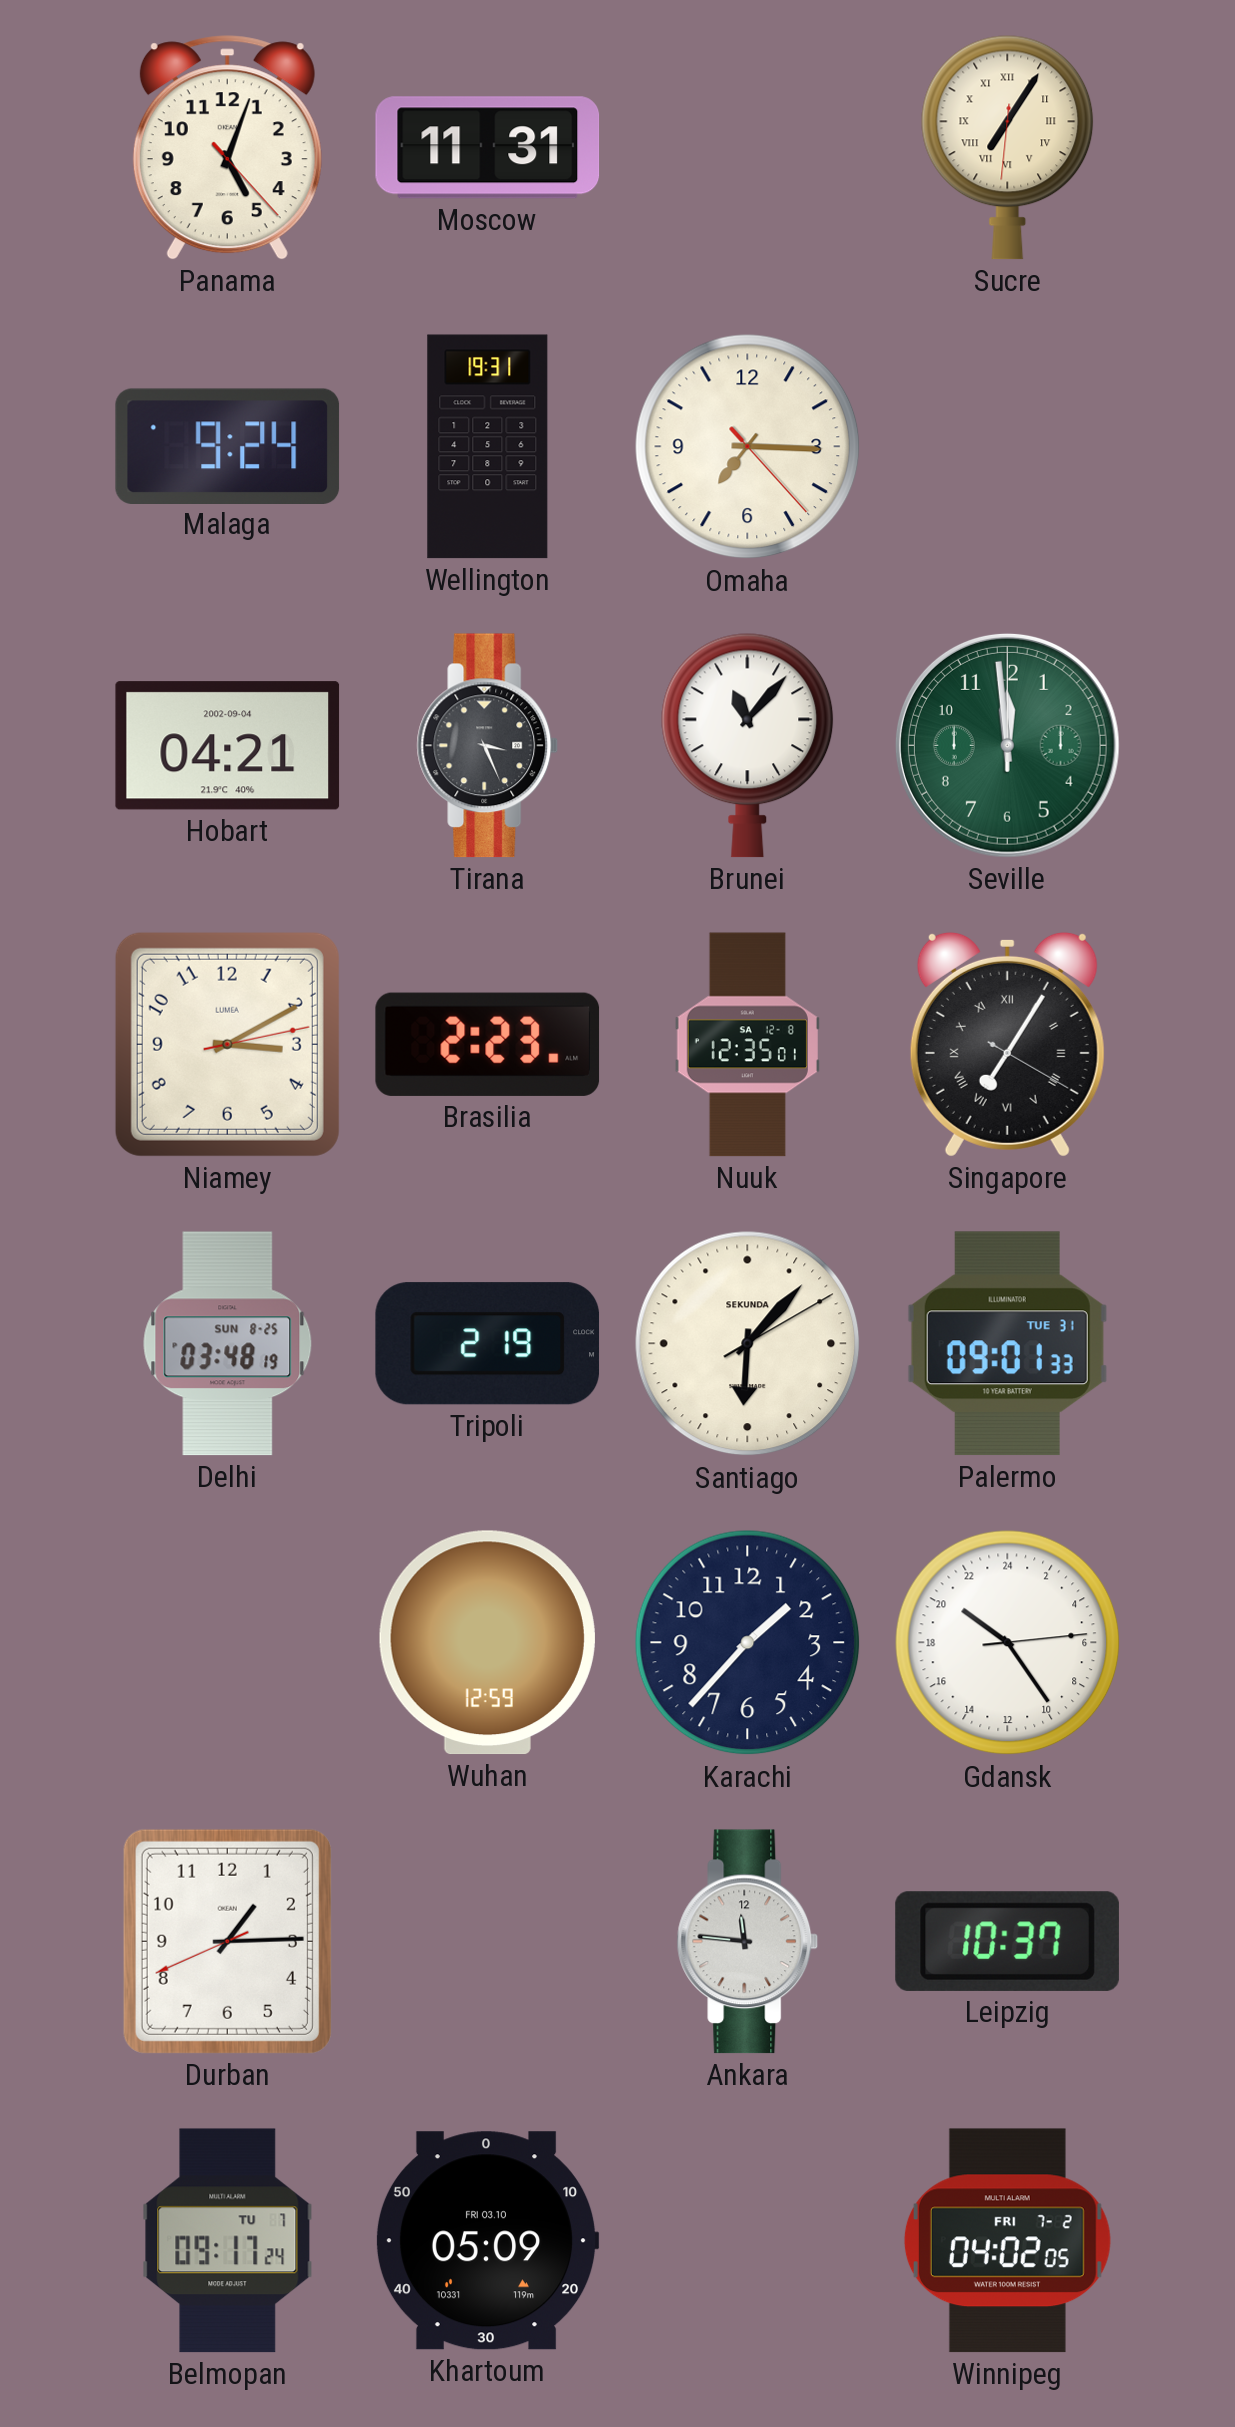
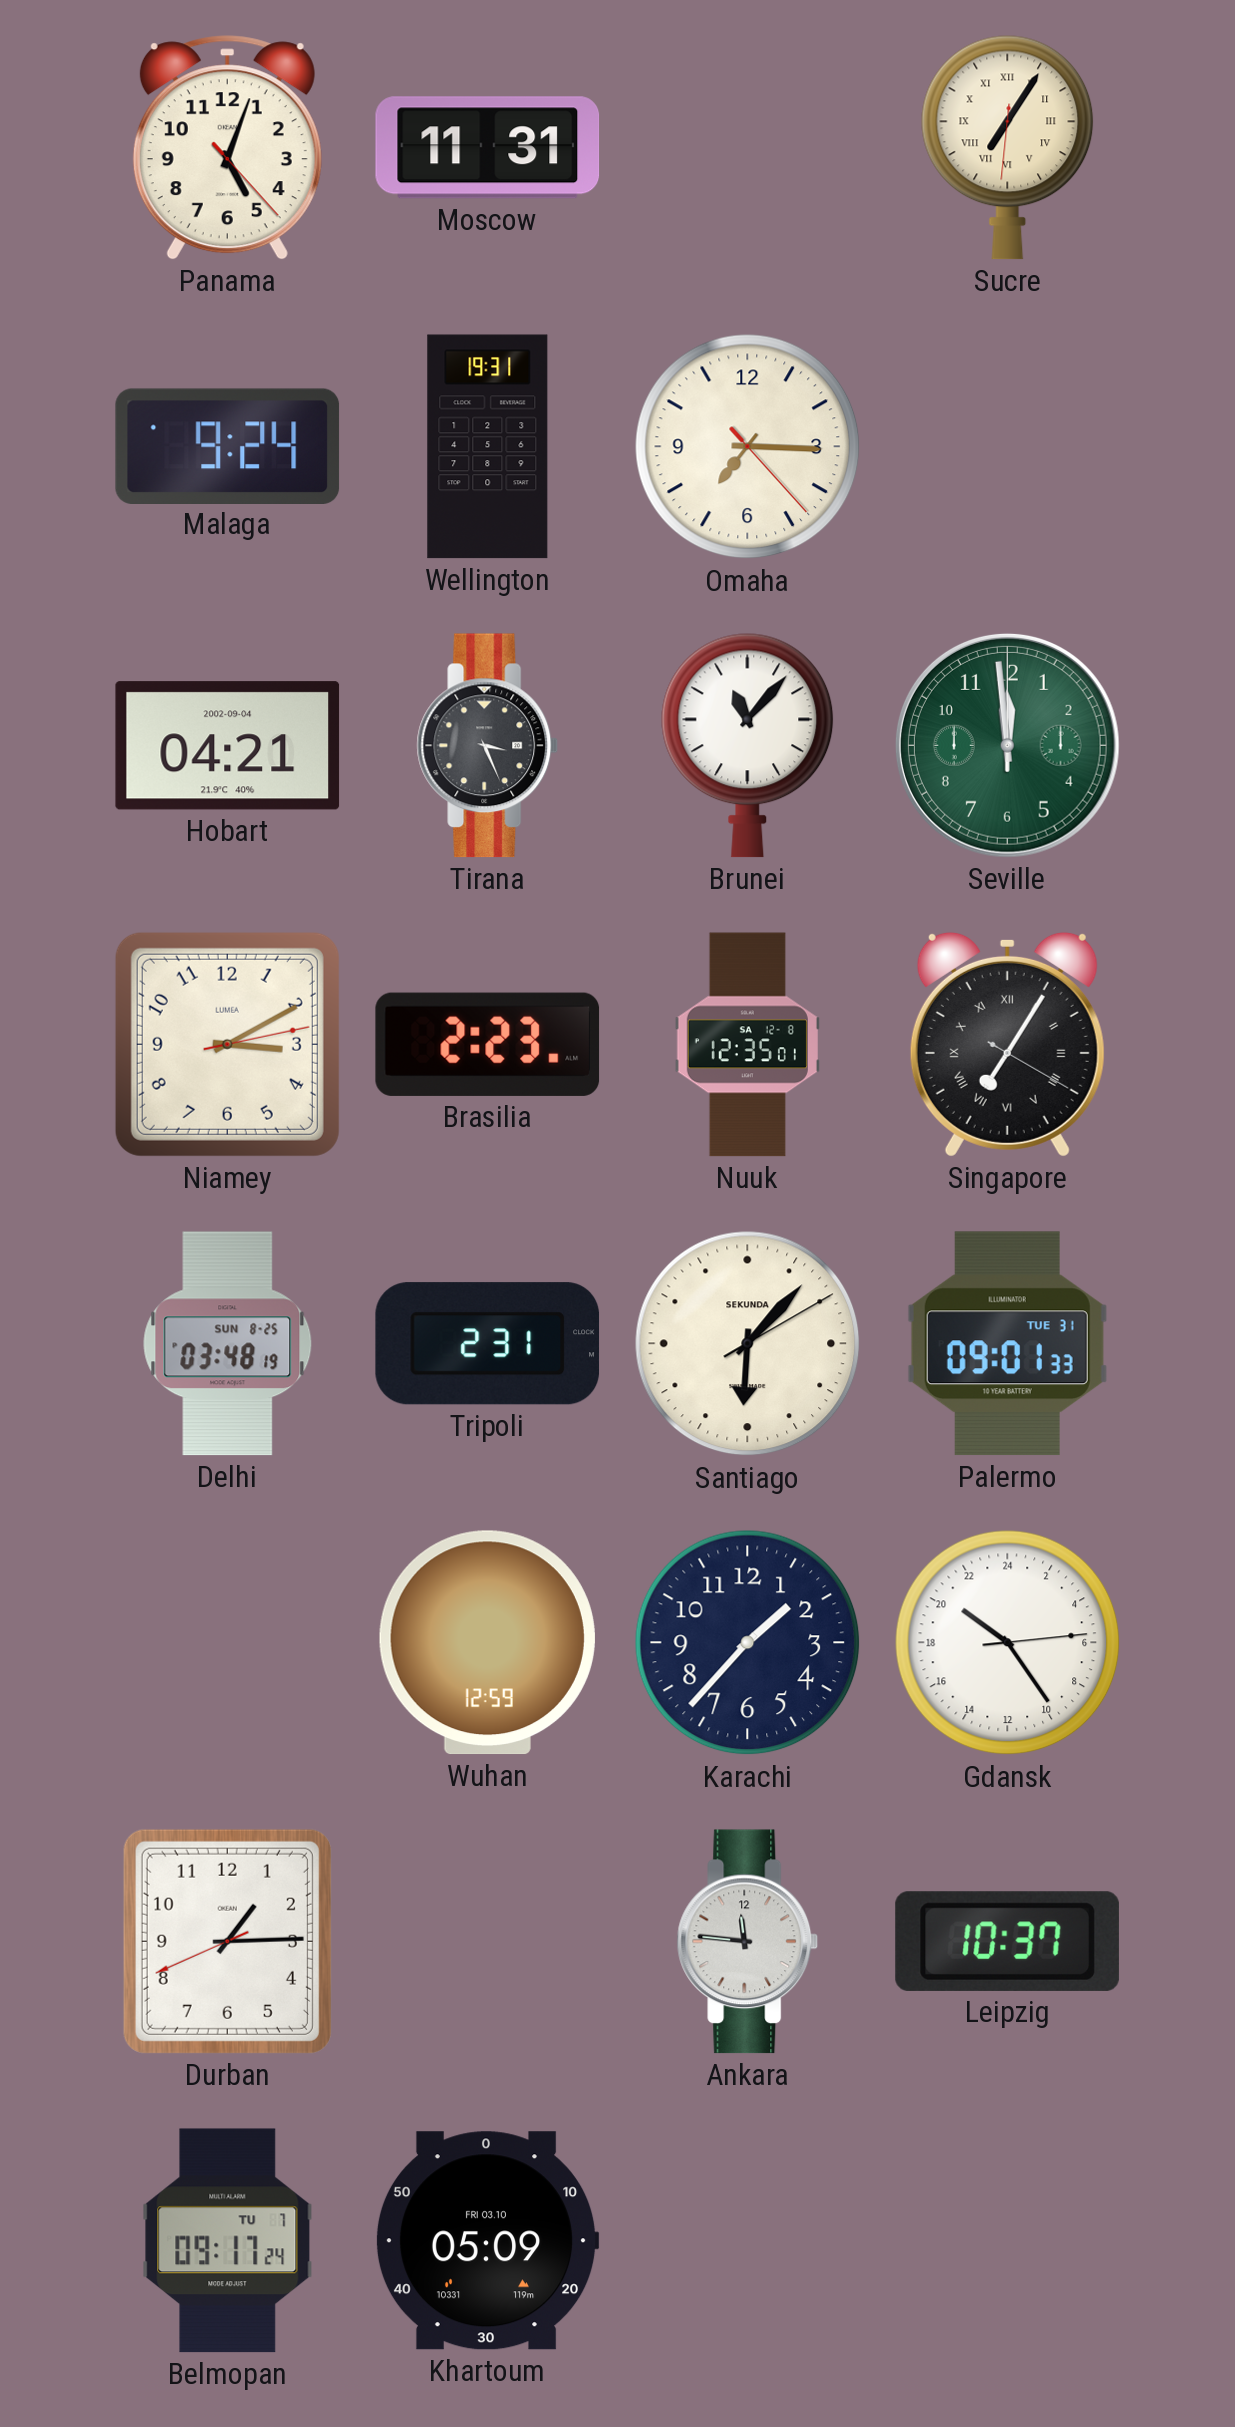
Tripoli: 2:19 -> 2:31
Winnipeg: 04:02 -> none
